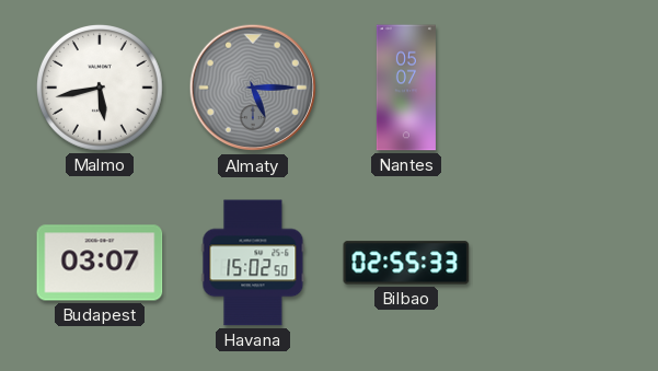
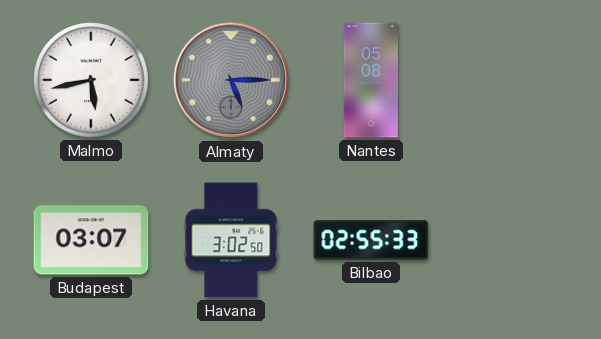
Nantes: 05:07 -> 05:08
Havana: 15:02 -> 3:02
